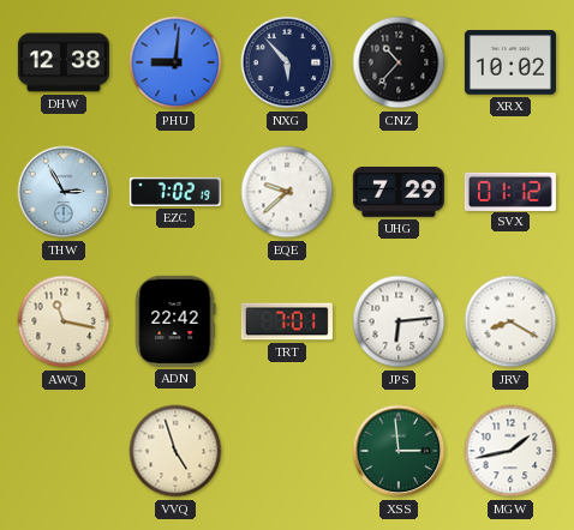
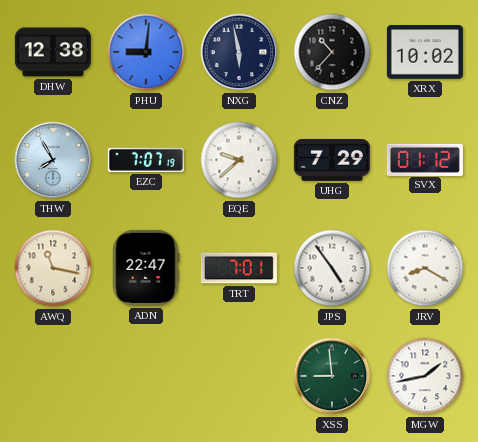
NXG: 5:53 -> 5:58
THW: 2:55 -> 7:55
EZC: 7:02 -> 7:07
ADN: 22:42 -> 22:47
JPS: 6:14 -> 4:54
VVQ: 4:57 -> none
XSS: 2:59 -> 8:59
